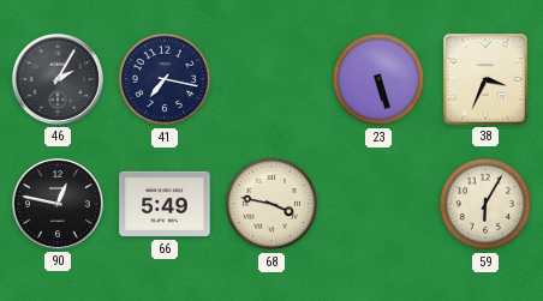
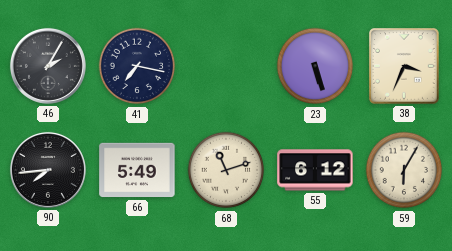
90: 12:47 -> 7:44
68: 3:47 -> 11:12
55: none -> 6:12
